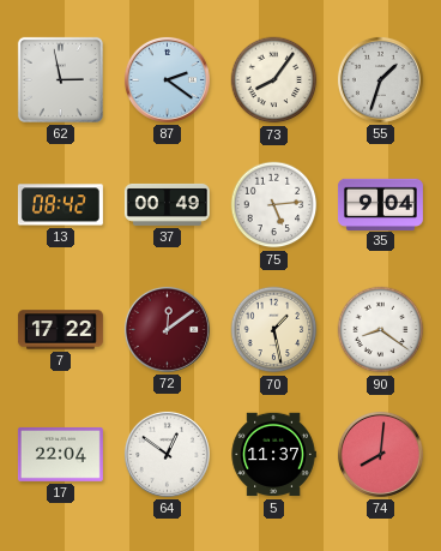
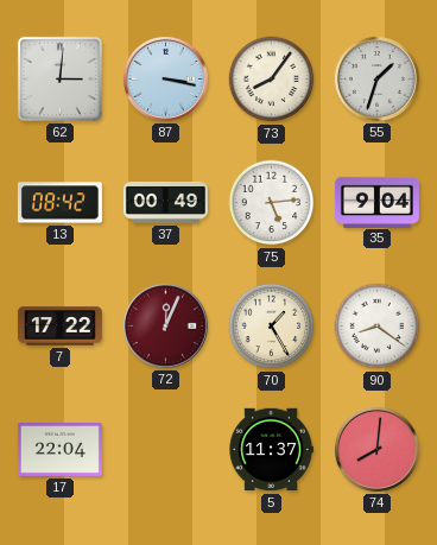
62: 2:58 -> 3:01
87: 2:21 -> 3:17
72: 12:09 -> 12:04
70: 1:28 -> 1:25
64: 12:51 -> none
